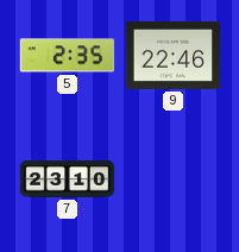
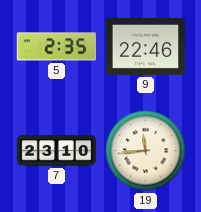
19: none -> 11:44
